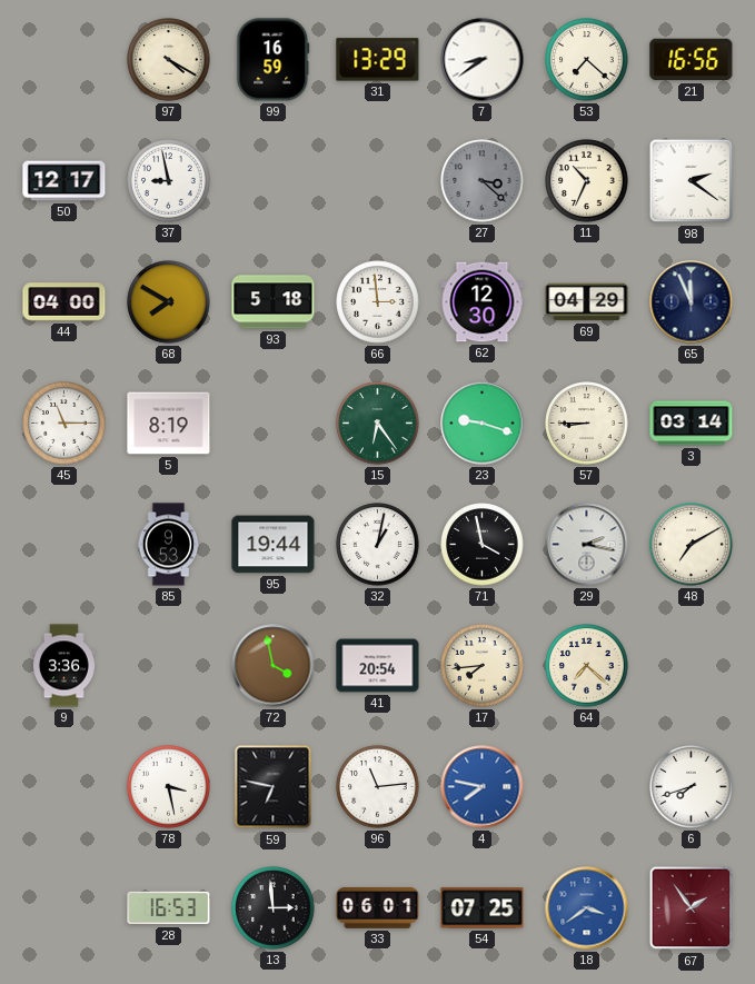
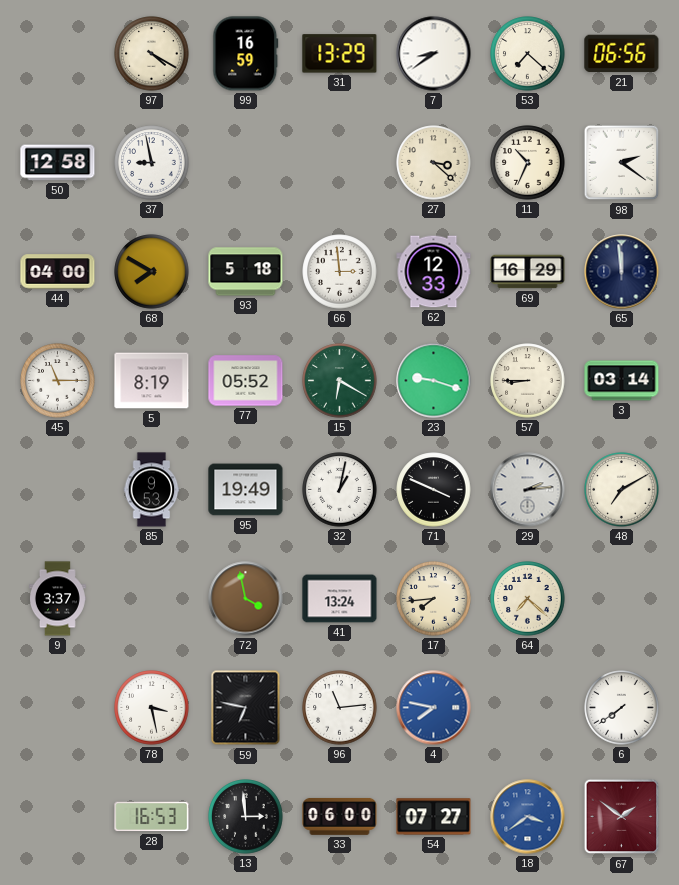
21: 16:56 -> 06:56
50: 12:17 -> 12:58
27 dial: grey -> cream
62: 12:30 -> 12:33
69: 04:29 -> 16:29
65: 11:56 -> 11:59
77: none -> 05:52
15: 6:24 -> 6:20
95: 19:44 -> 19:49
71: 3:58 -> 3:49
29: 2:17 -> 2:14
9: 3:36 -> 3:37
41: 20:54 -> 13:24
6: 7:42 -> 7:39
33: 06:01 -> 06:00
54: 07:25 -> 07:27
67: 1:54 -> 1:51
